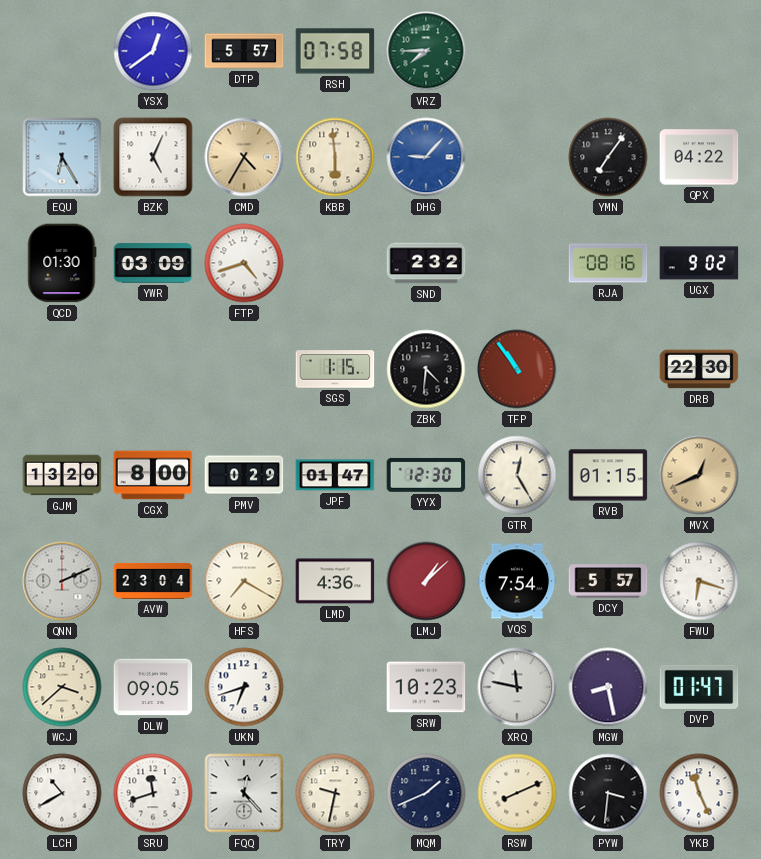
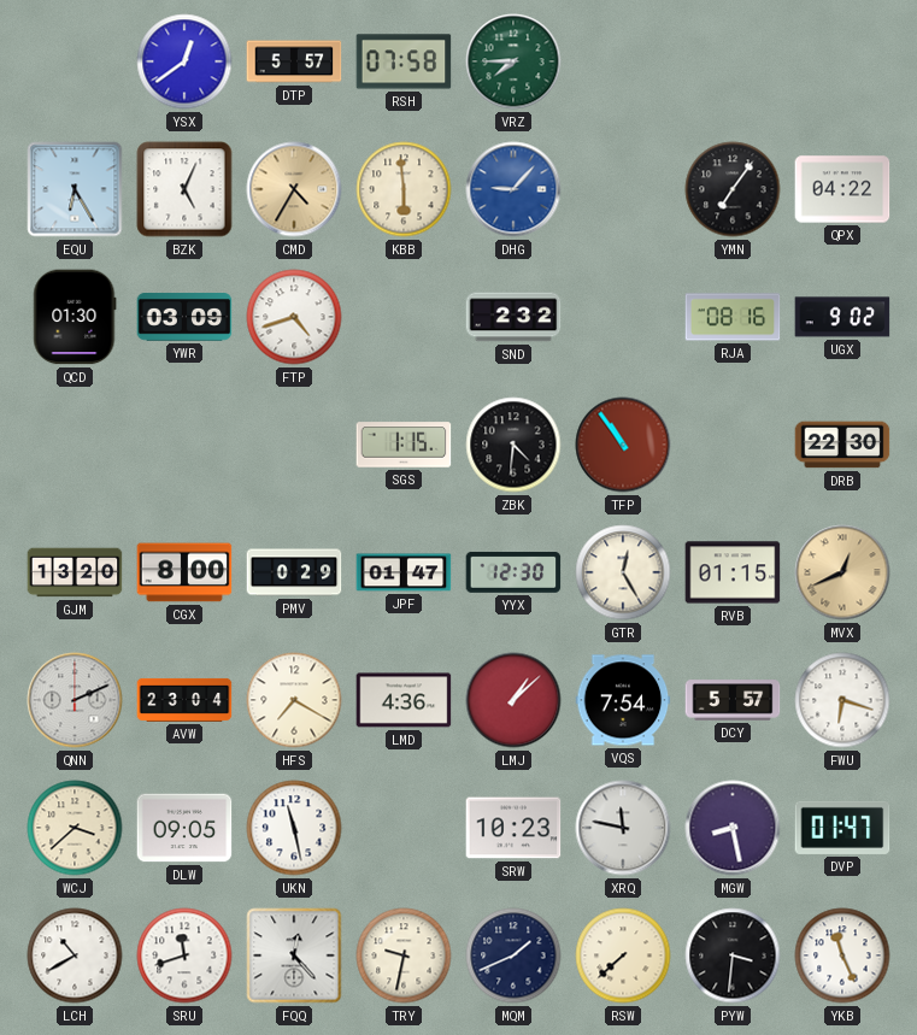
UKN: 6:42 -> 11:28
RSW: 8:11 -> 7:38
